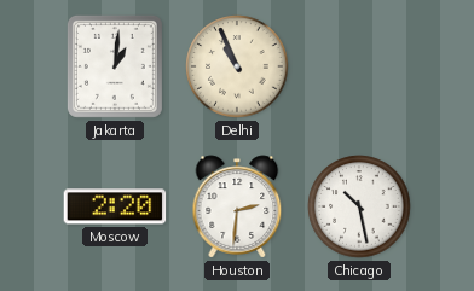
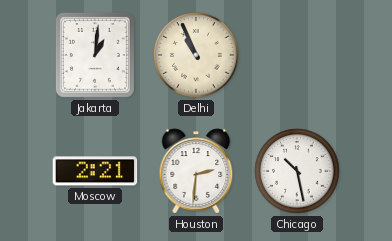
Moscow: 2:20 -> 2:21
